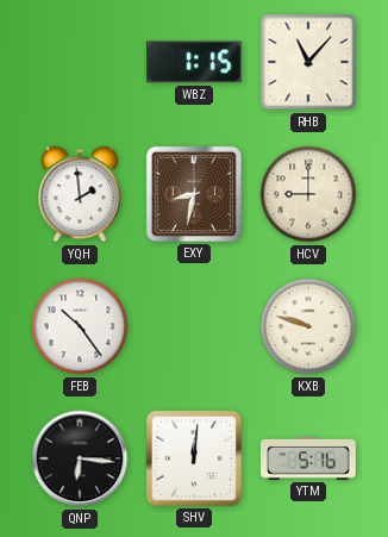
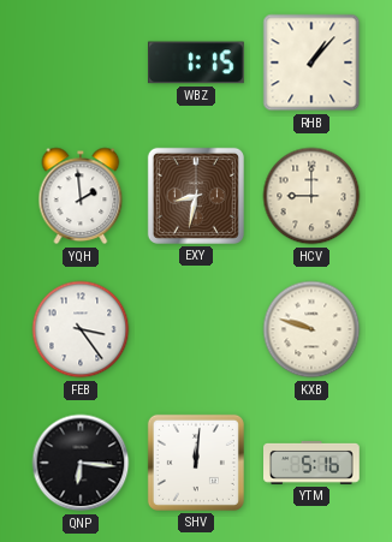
RHB: 11:07 -> 1:07
FEB: 10:24 -> 3:24
